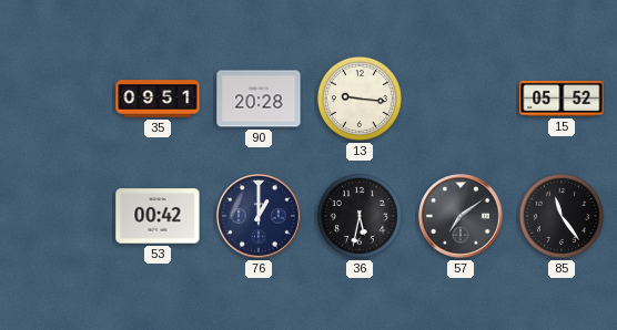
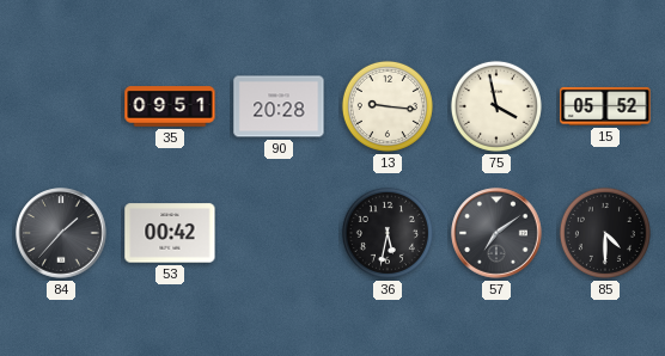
75: none -> 3:58
84: none -> 1:37
76: 1:00 -> none
85: 11:24 -> 4:30
